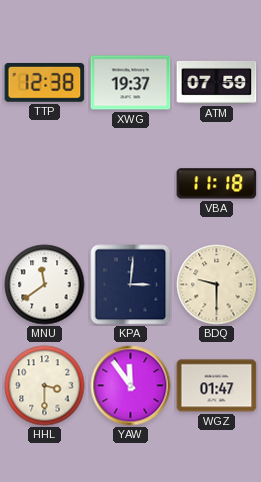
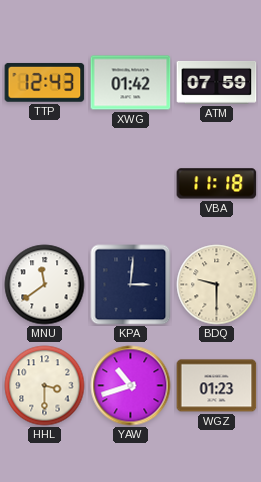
TTP: 12:38 -> 12:43
XWG: 19:37 -> 01:42
YAW: 11:54 -> 10:42
WGZ: 01:47 -> 01:23
